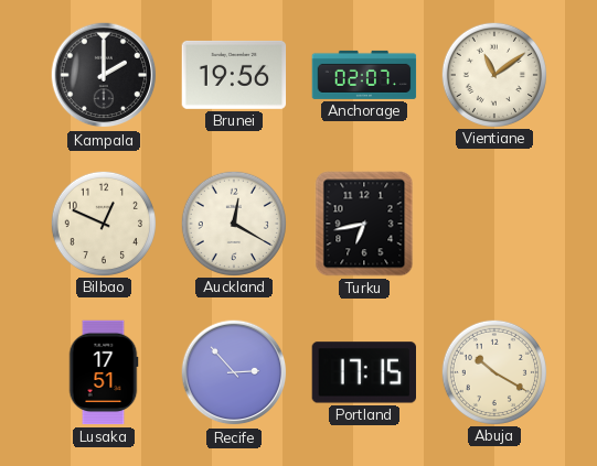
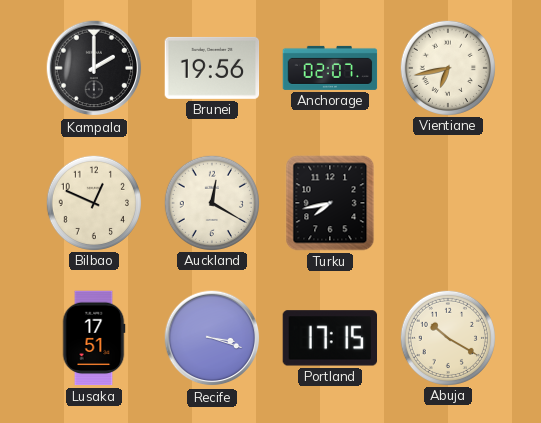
Vientiane: 11:09 -> 6:43
Turku: 6:43 -> 7:43
Recife: 2:53 -> 3:18
